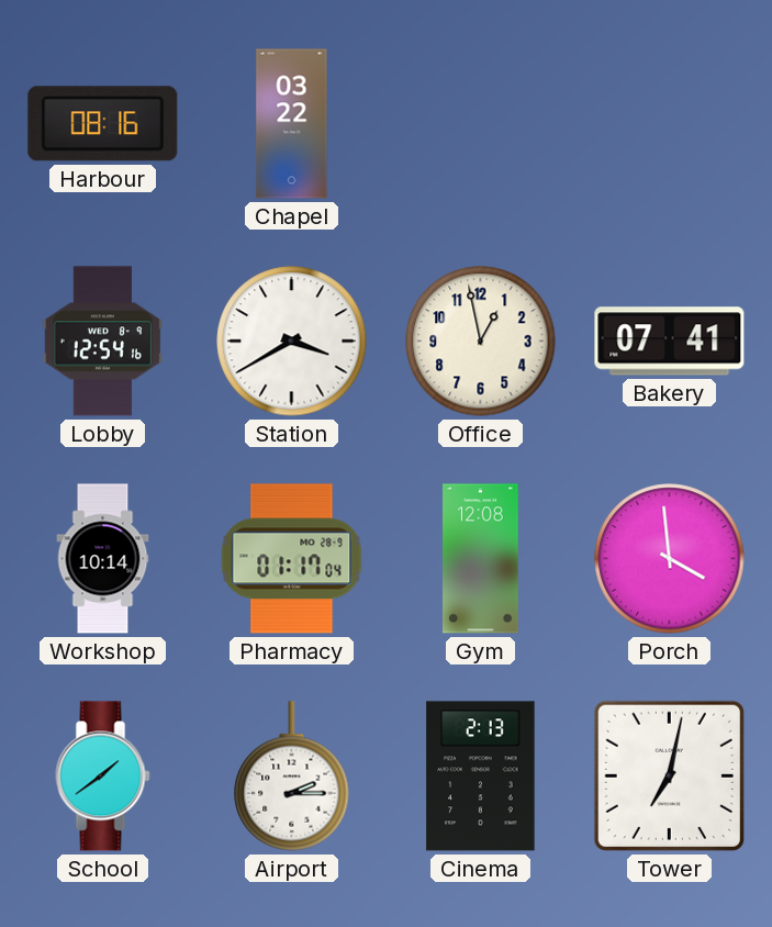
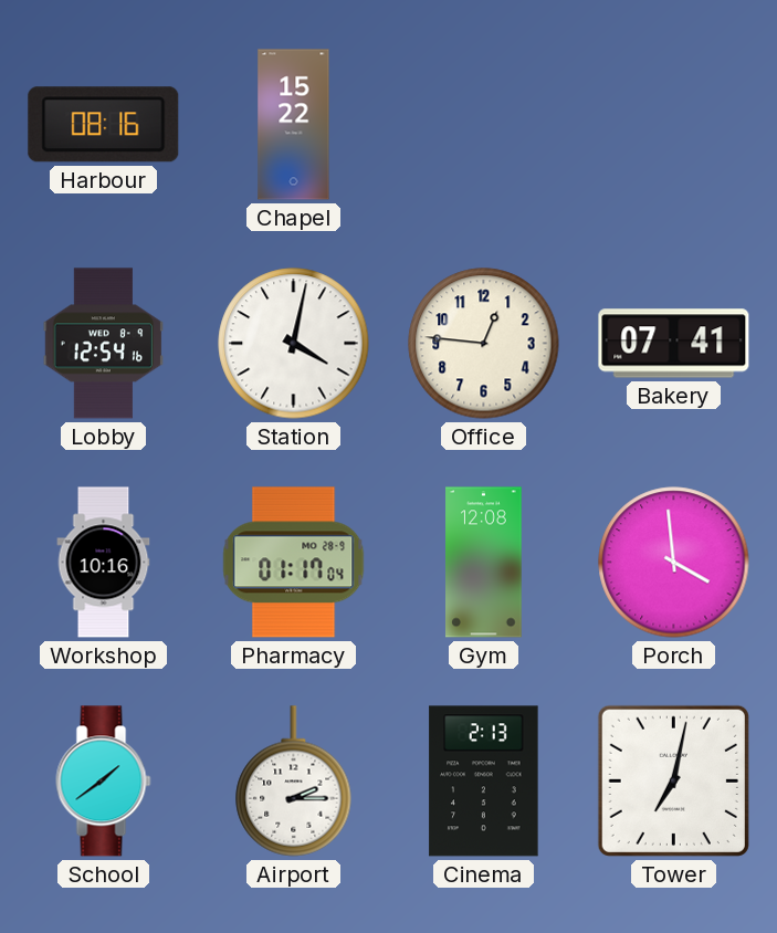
Chapel: 03:22 -> 15:22
Station: 3:40 -> 4:02
Office: 12:58 -> 12:46
Workshop: 10:14 -> 10:16
